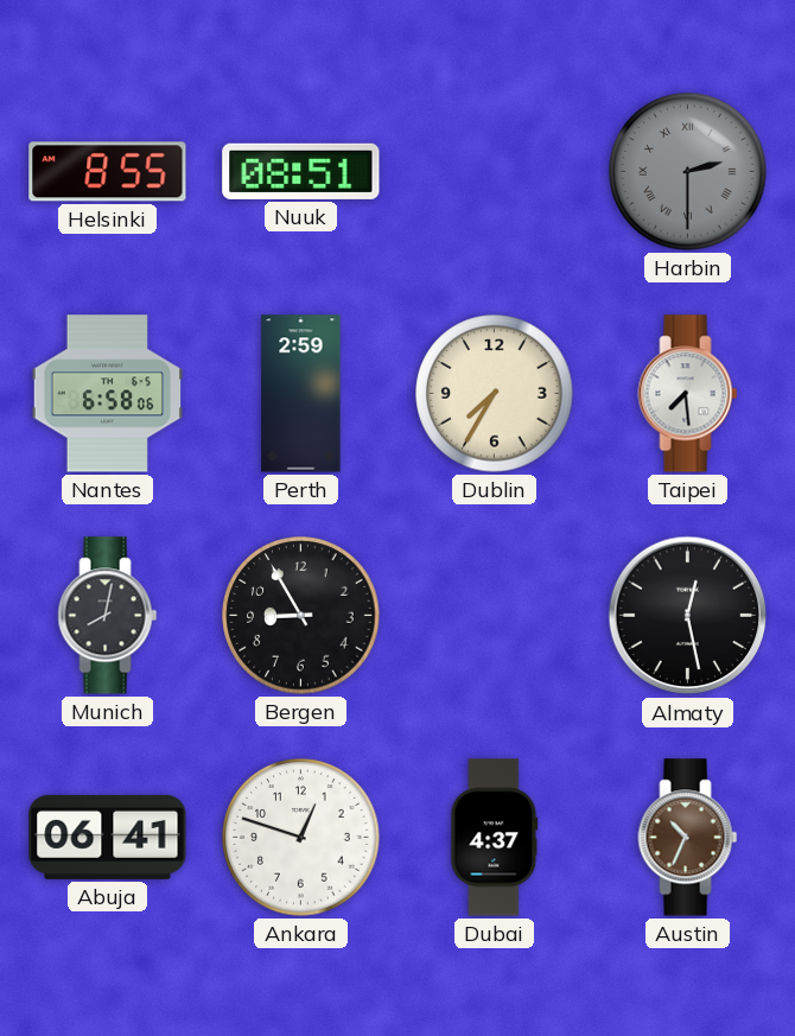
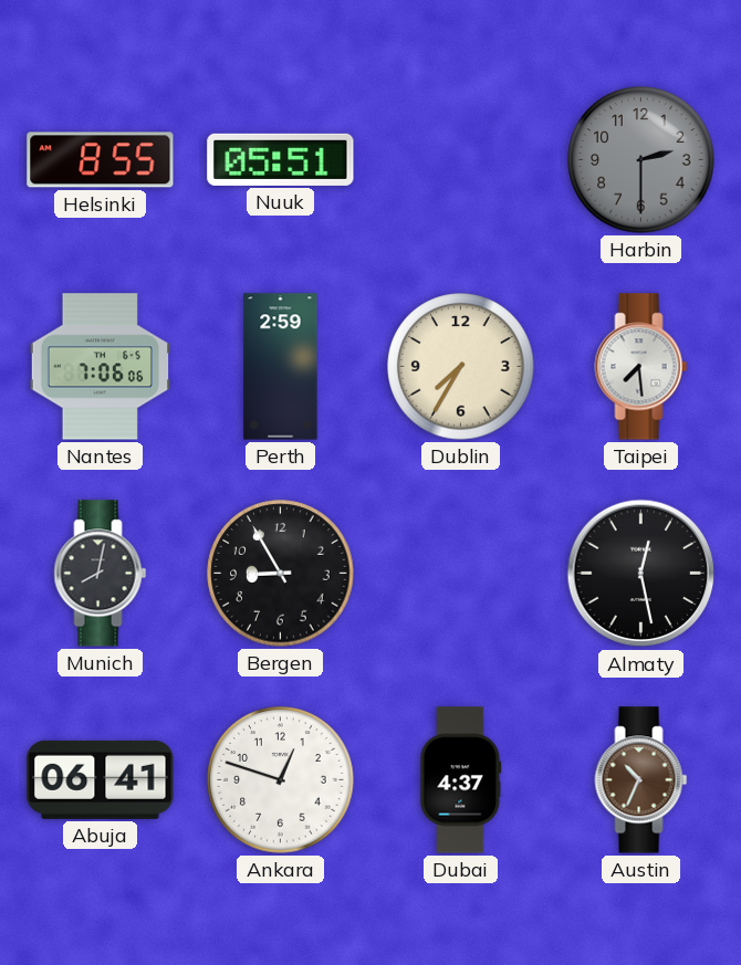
Nuuk: 08:51 -> 05:51
Harbin numerals: Roman -> Arabic
Nantes: 6:58 -> 7:06
